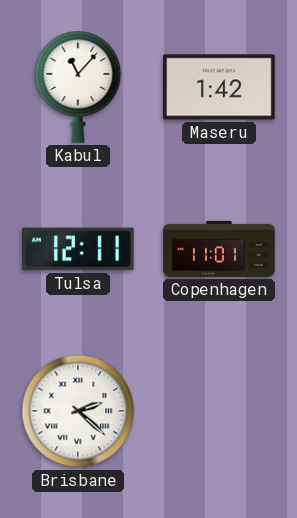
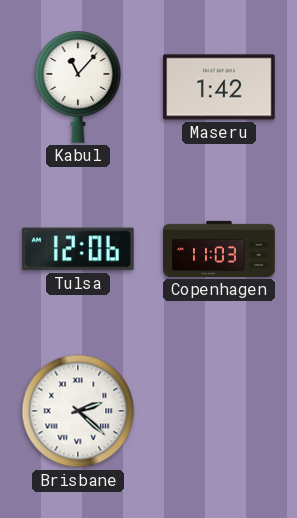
Tulsa: 12:11 -> 12:06
Copenhagen: 11:01 -> 11:03
